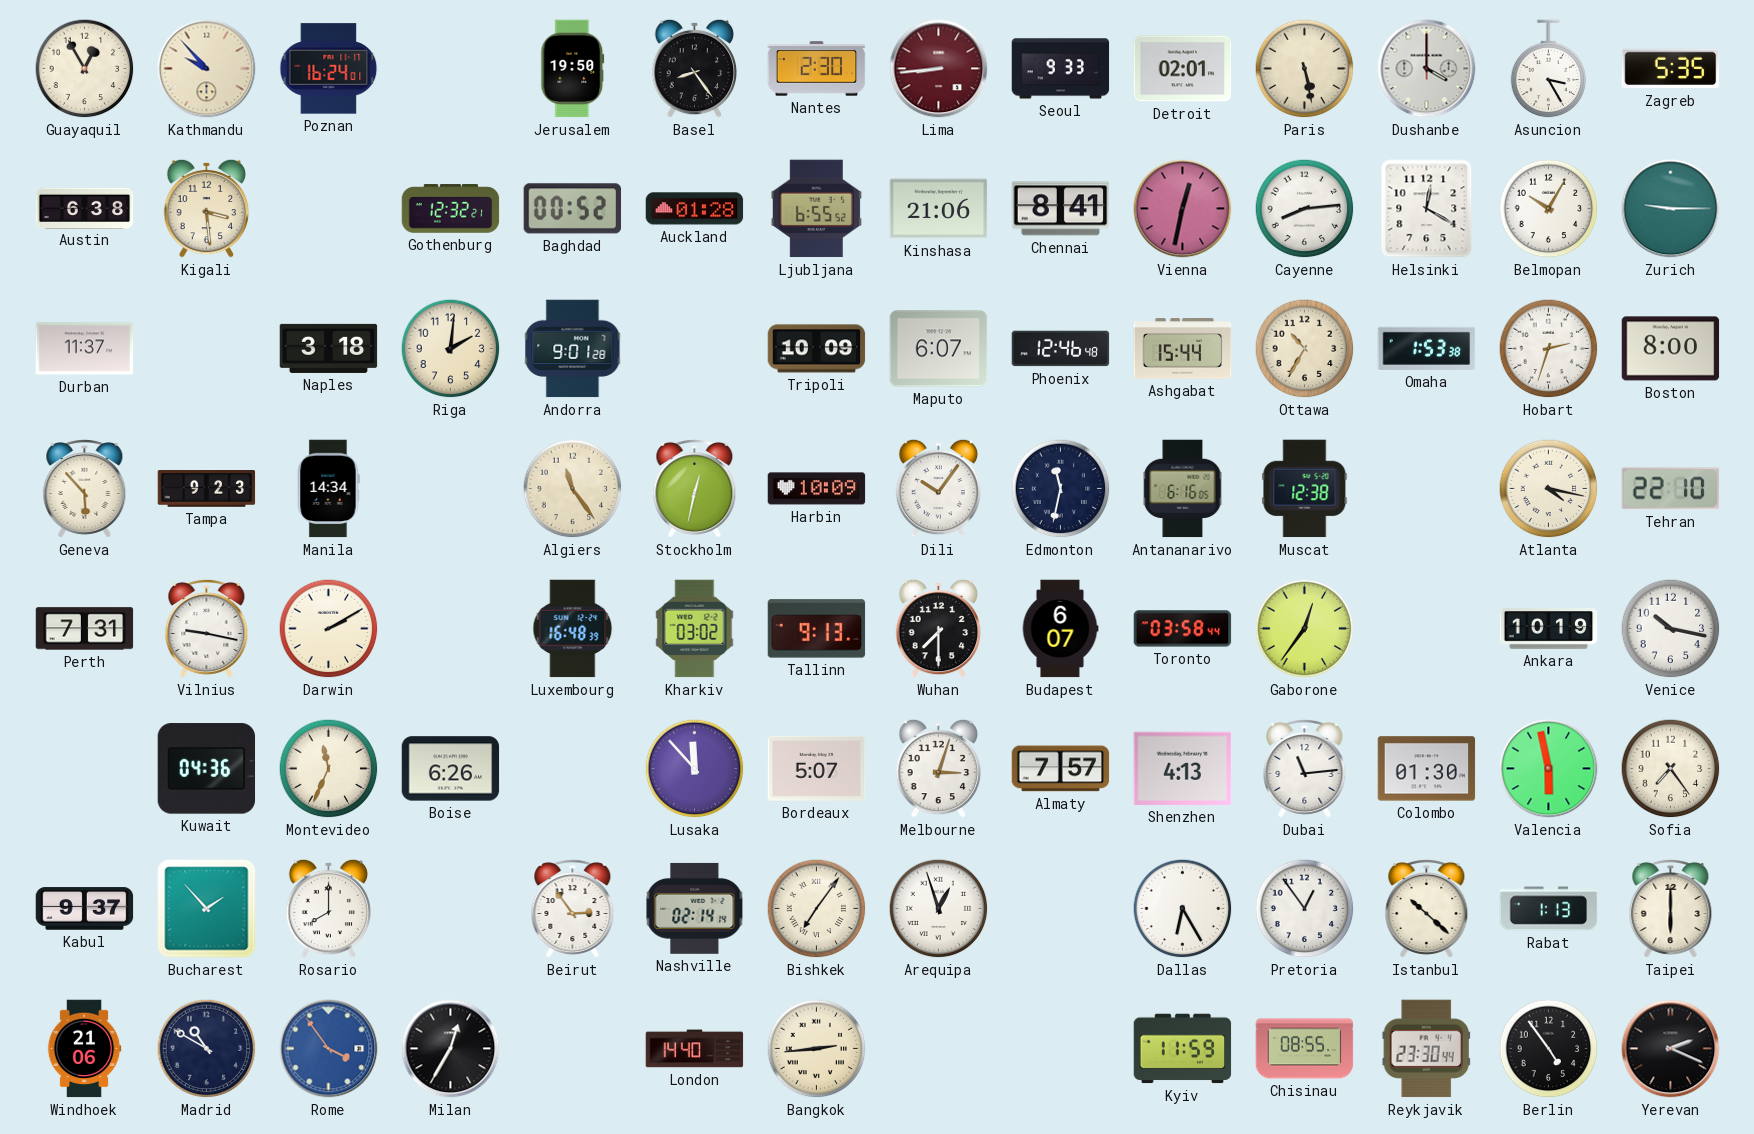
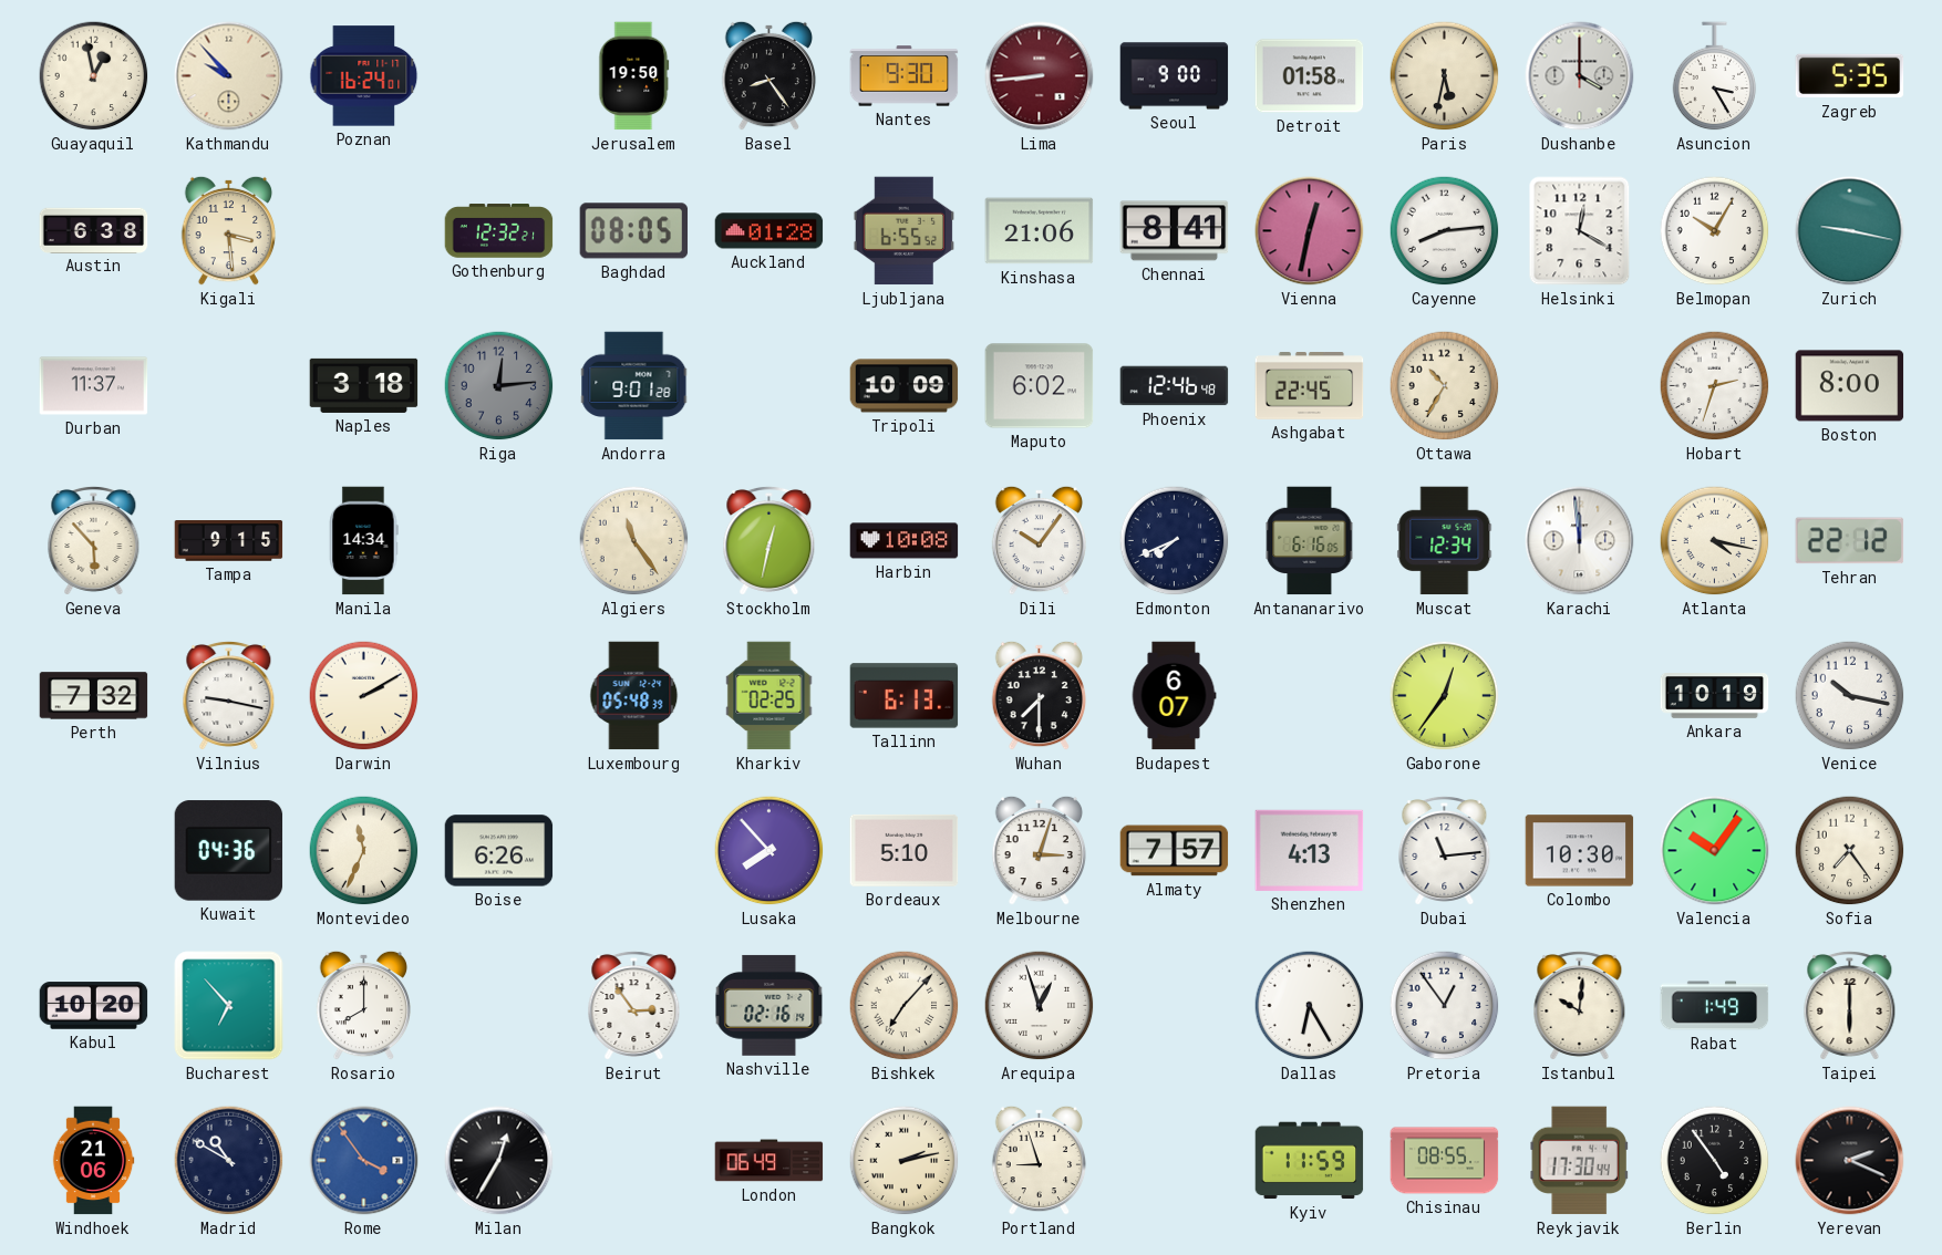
Guayaquil: 12:55 -> 12:58
Nantes: 2:30 -> 9:30
Seoul: 9:33 -> 9:00
Detroit: 02:01 -> 01:58
Paris: 5:28 -> 5:32
Baghdad: 00:52 -> 08:05
Zurich: 9:15 -> 9:17
Riga: 2:01 -> 12:14
Riga dial: cream -> grey
Maputo: 6:07 -> 6:02
Ashgabat: 15:44 -> 22:45
Omaha: 1:53 -> none
Tampa: 9:23 -> 9:15
Harbin: 10:09 -> 10:08
Edmonton: 11:32 -> 7:41
Muscat: 12:38 -> 12:34
Karachi: none -> 11:59
Tehran: 22:10 -> 22:12
Perth: 7:31 -> 7:32
Luxembourg: 16:48 -> 05:48
Kharkiv: 03:02 -> 02:25
Tallinn: 9:13 -> 6:13
Toronto: 03:58 -> none
Lusaka: 11:53 -> 7:53
Bordeaux: 5:07 -> 5:10
Colombo: 01:30 -> 10:30
Valencia: 5:58 -> 10:06
Kabul: 9:37 -> 10:20
Bucharest: 1:53 -> 6:53
Nashville: 02:14 -> 02:16
Bishkek: 7:06 -> 7:07
Istanbul: 10:22 -> 10:01
Rabat: 1:13 -> 1:49
London: 14:40 -> 06:49
Bangkok: 2:44 -> 2:13
Portland: none -> 8:57
Reykjavik: 23:30 -> 17:30
